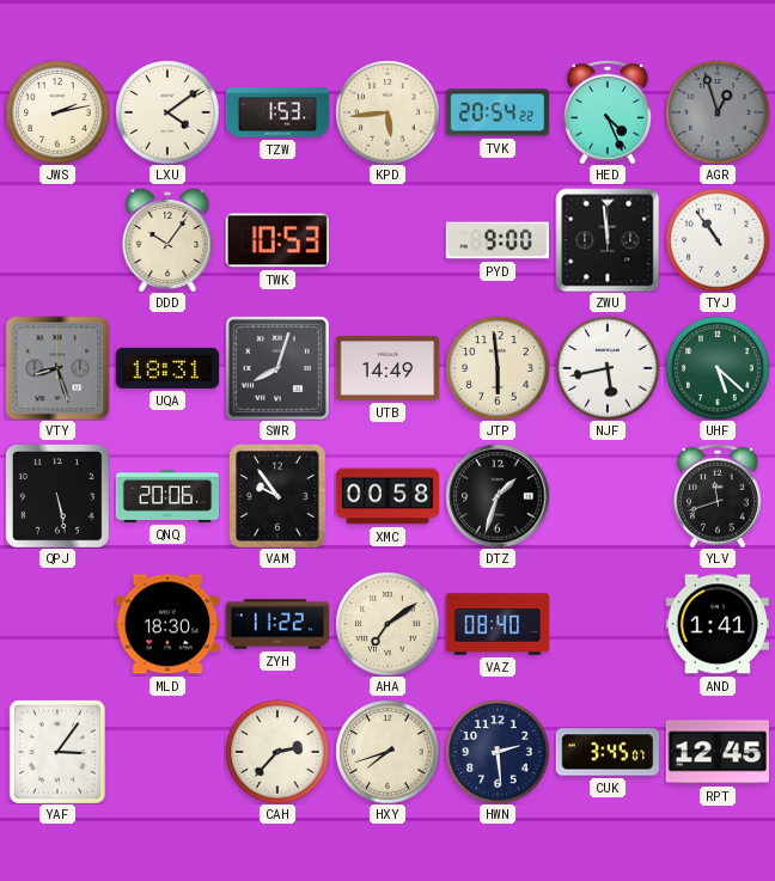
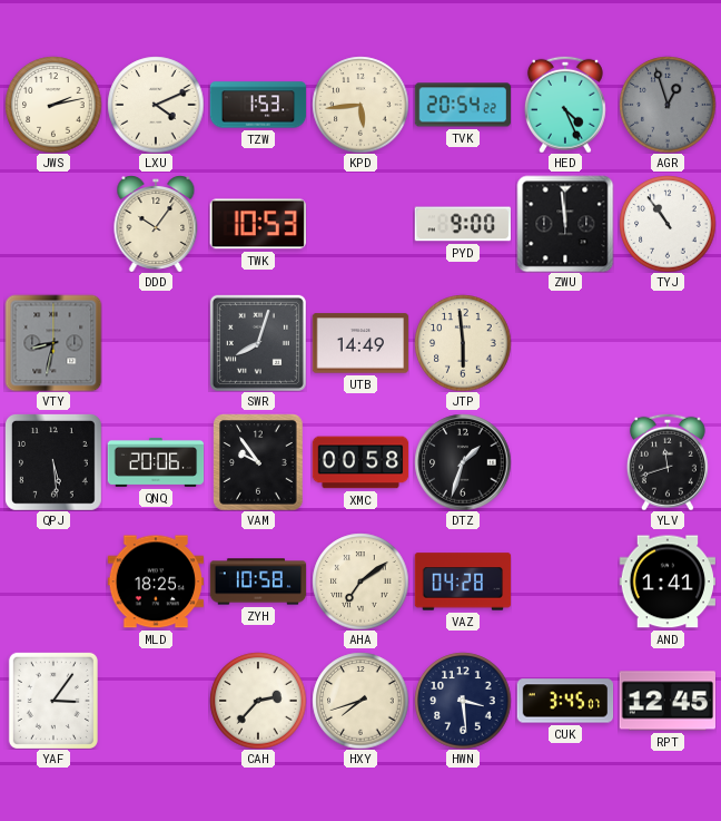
LXU: 4:09 -> 4:11
VTY: 8:27 -> 8:32
UQA: 18:31 -> none
NJF: 5:43 -> none
UHF: 5:22 -> none
QPJ: 5:28 -> 5:29
MLD: 18:30 -> 18:25
ZYH: 11:22 -> 10:58
VAZ: 08:40 -> 04:28
HWN: 2:29 -> 3:29
